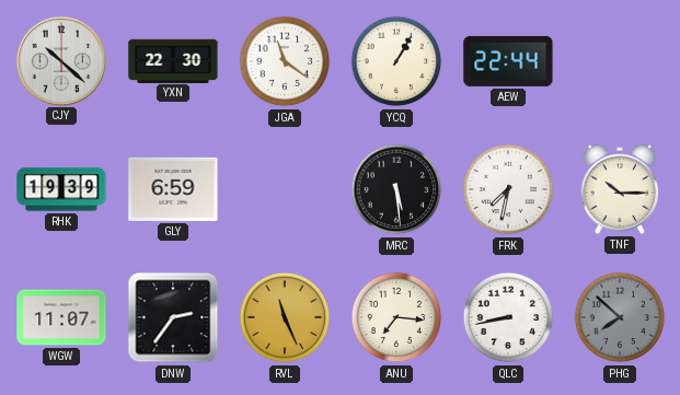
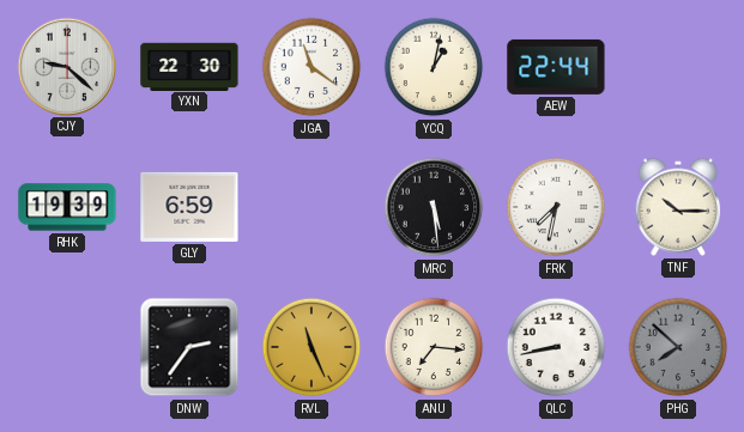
CJY: 10:22 -> 9:22
YCQ: 1:05 -> 1:02
WGW: 11:07 -> none
